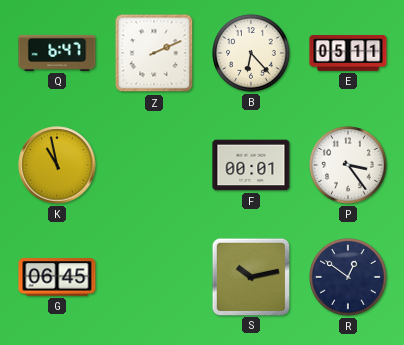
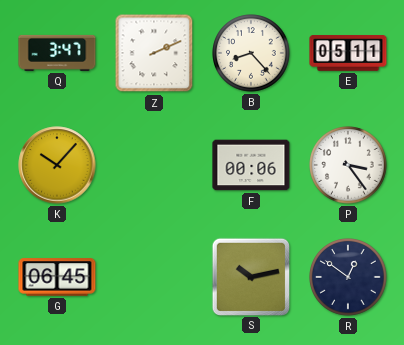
Q: 6:47 -> 3:47
B: 6:23 -> 8:23
K: 10:58 -> 10:07
F: 00:01 -> 00:06
